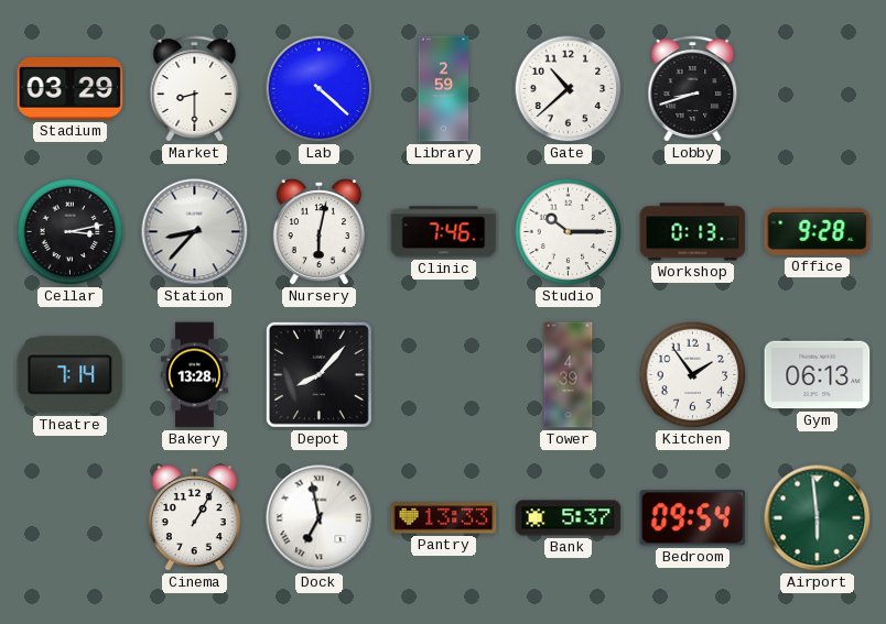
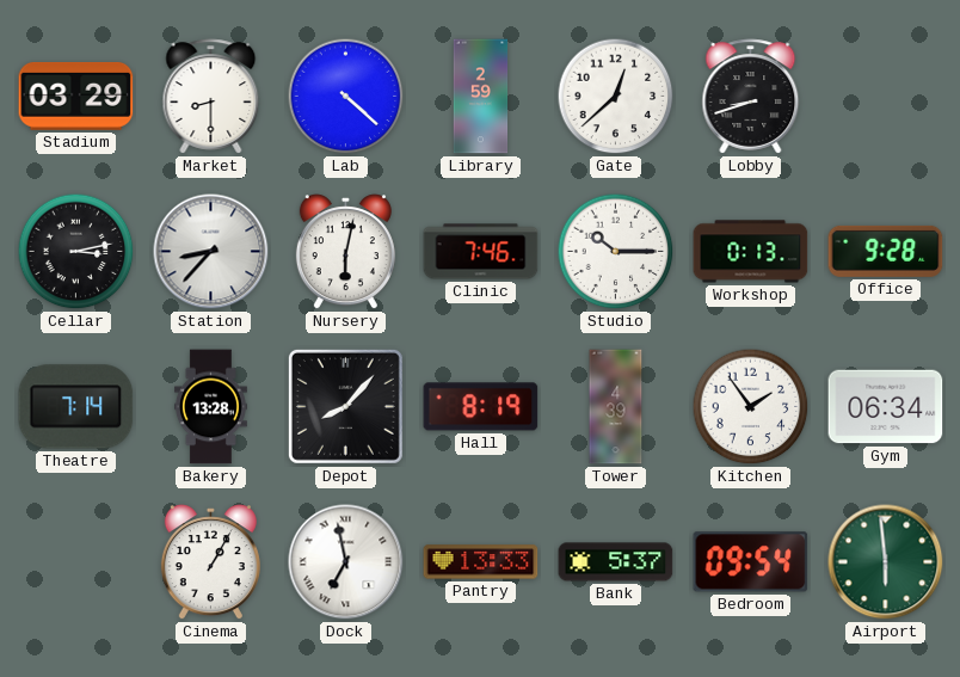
Gate: 10:38 -> 12:38
Hall: none -> 8:19
Gym: 06:13 -> 06:34
